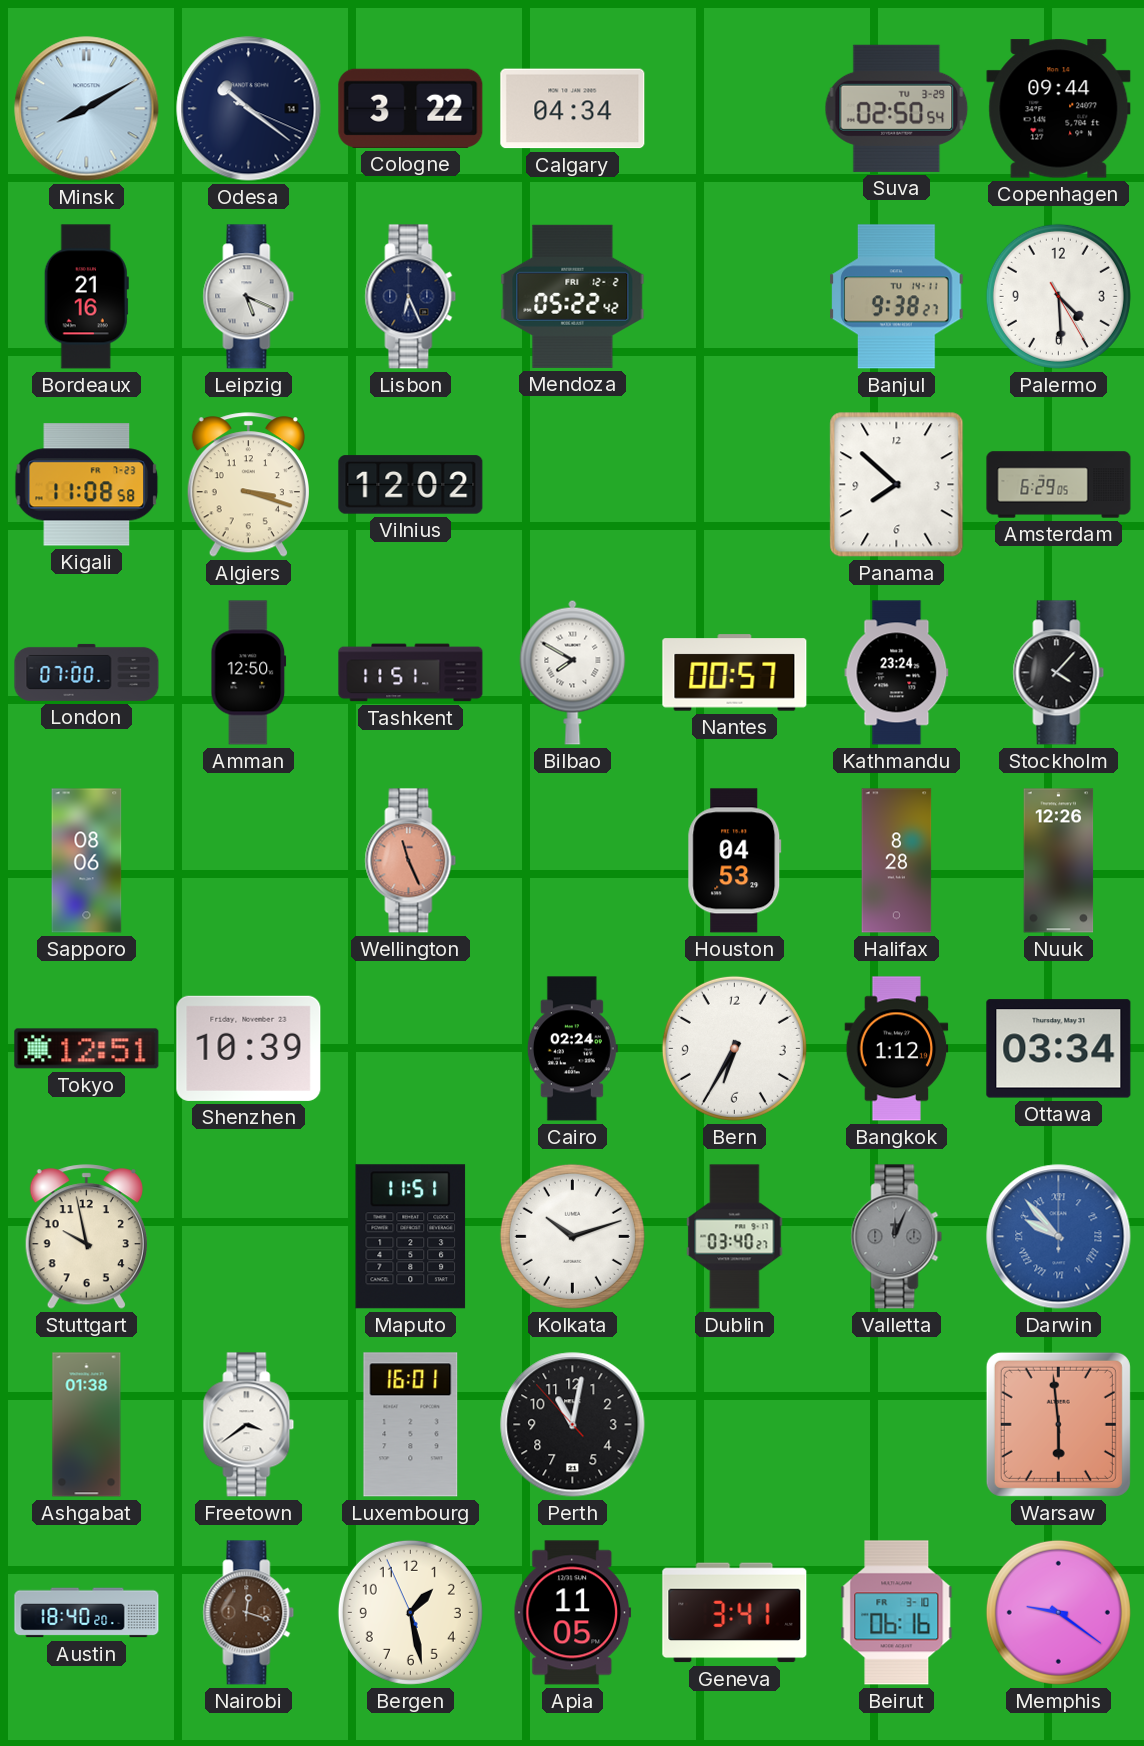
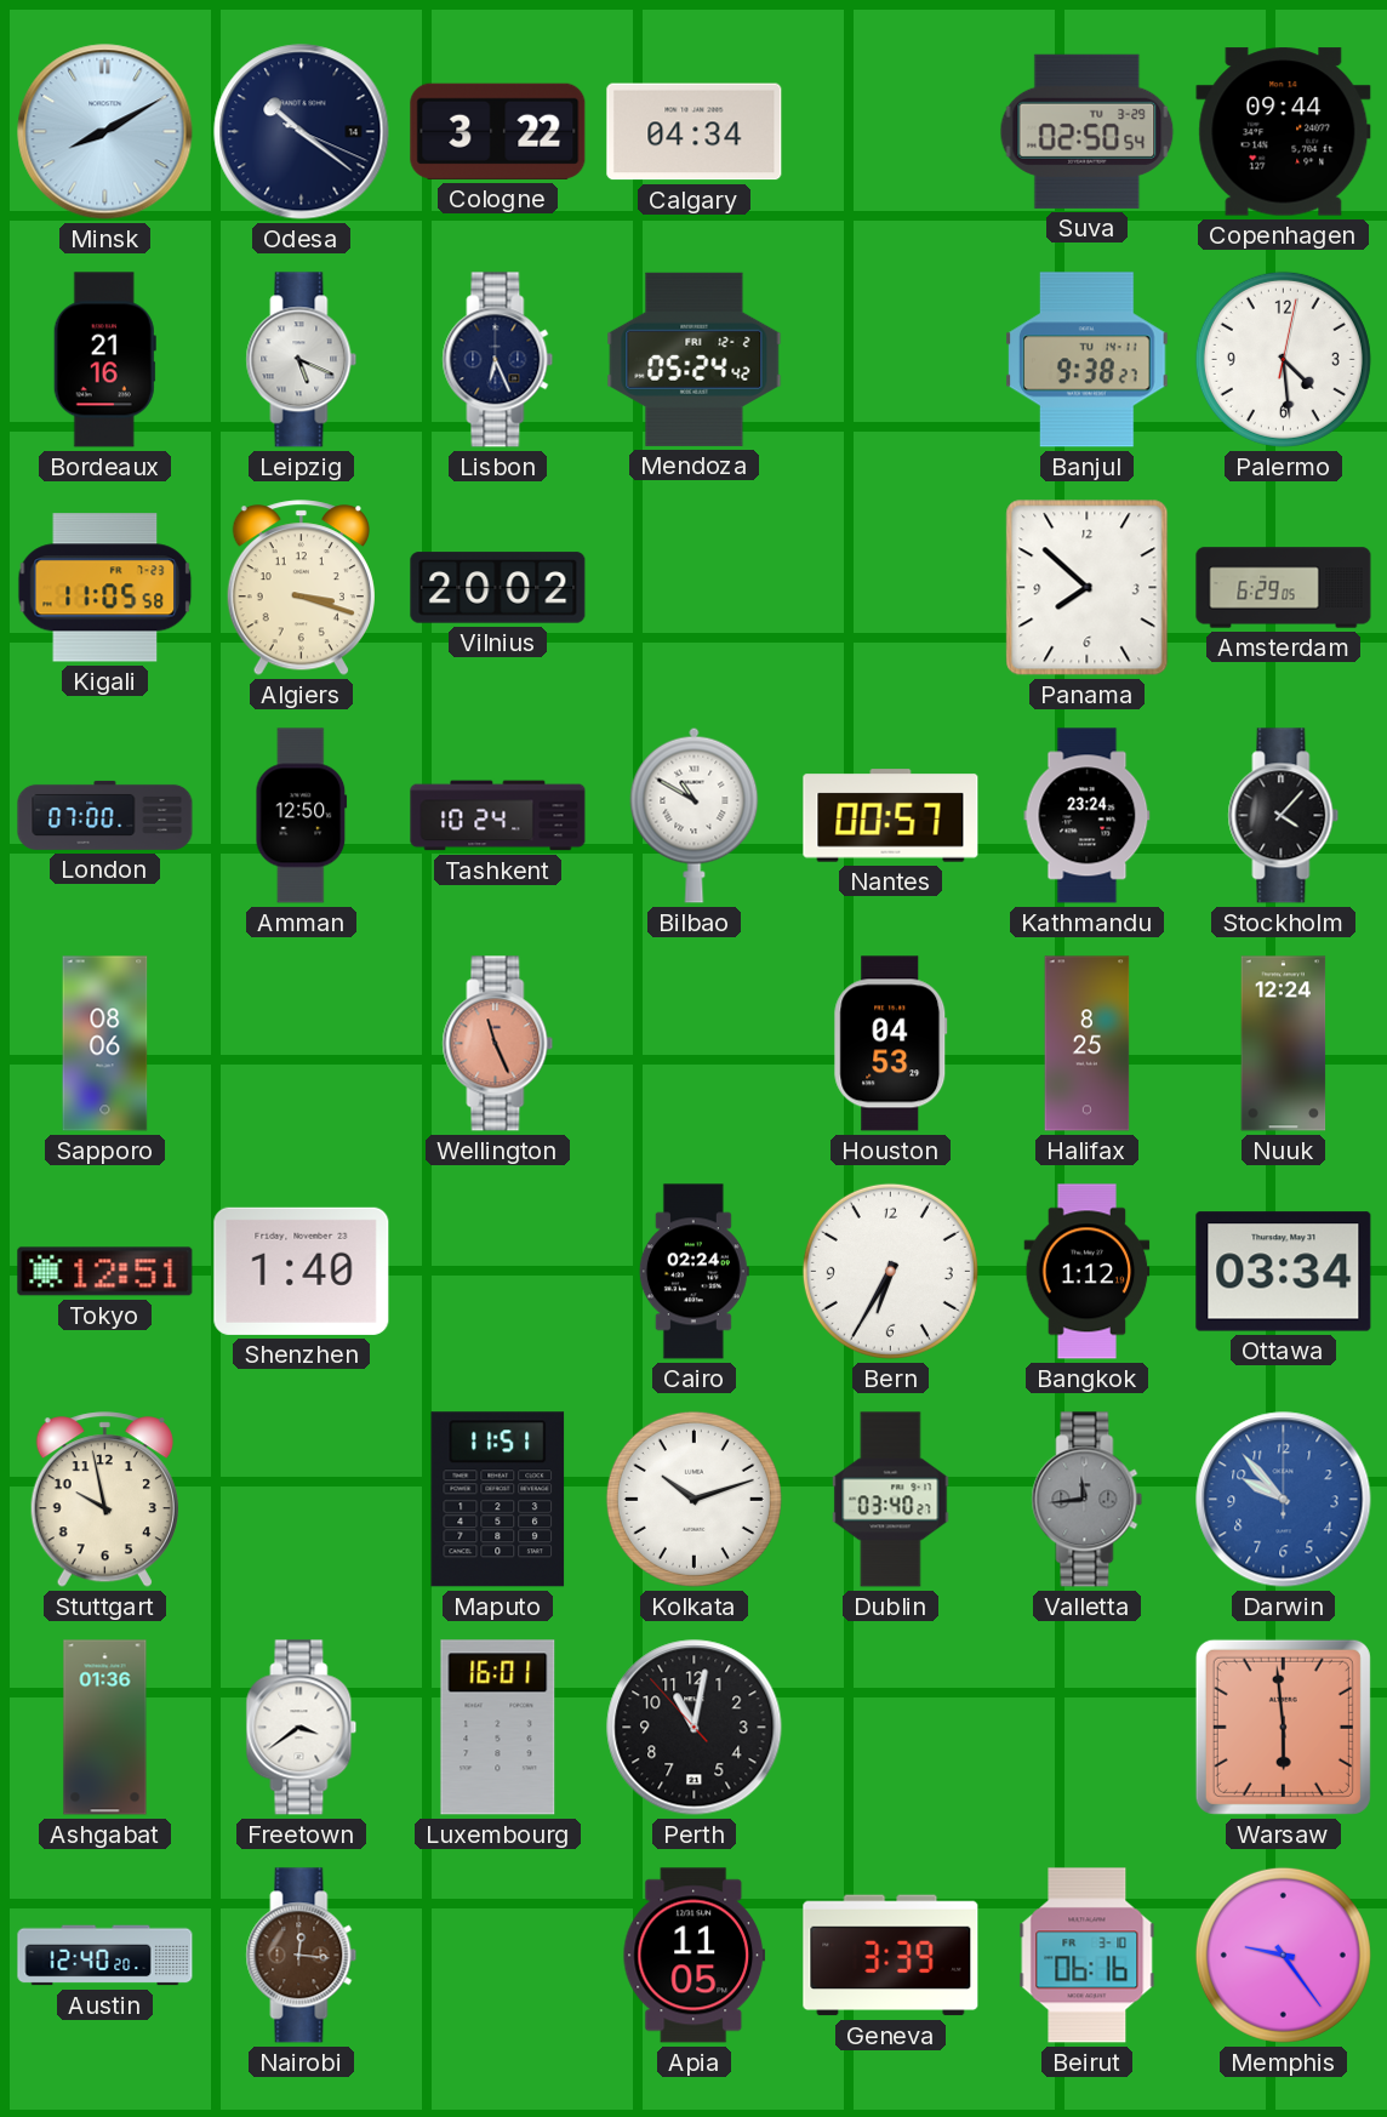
Mendoza: 05:22 -> 05:24
Palermo: 4:29:25 -> 4:29:02
Kigali: 11:08 -> 11:05
Vilnius: 12:02 -> 20:02
Tashkent: 11:51 -> 10:24
Bilbao: 7:50 -> 10:50
Halifax: 8:28 -> 8:25
Nuuk: 12:26 -> 12:24
Shenzhen: 10:39 -> 1:40
Valletta: 12:04 -> 11:44
Darwin numerals: Roman -> Arabic
Ashgabat: 01:38 -> 01:36
Austin: 18:40 -> 12:40
Nairobi: 12:18 -> 12:16
Bergen: 1:27 -> none
Geneva: 3:41 -> 3:39
Memphis: 9:21 -> 9:24
